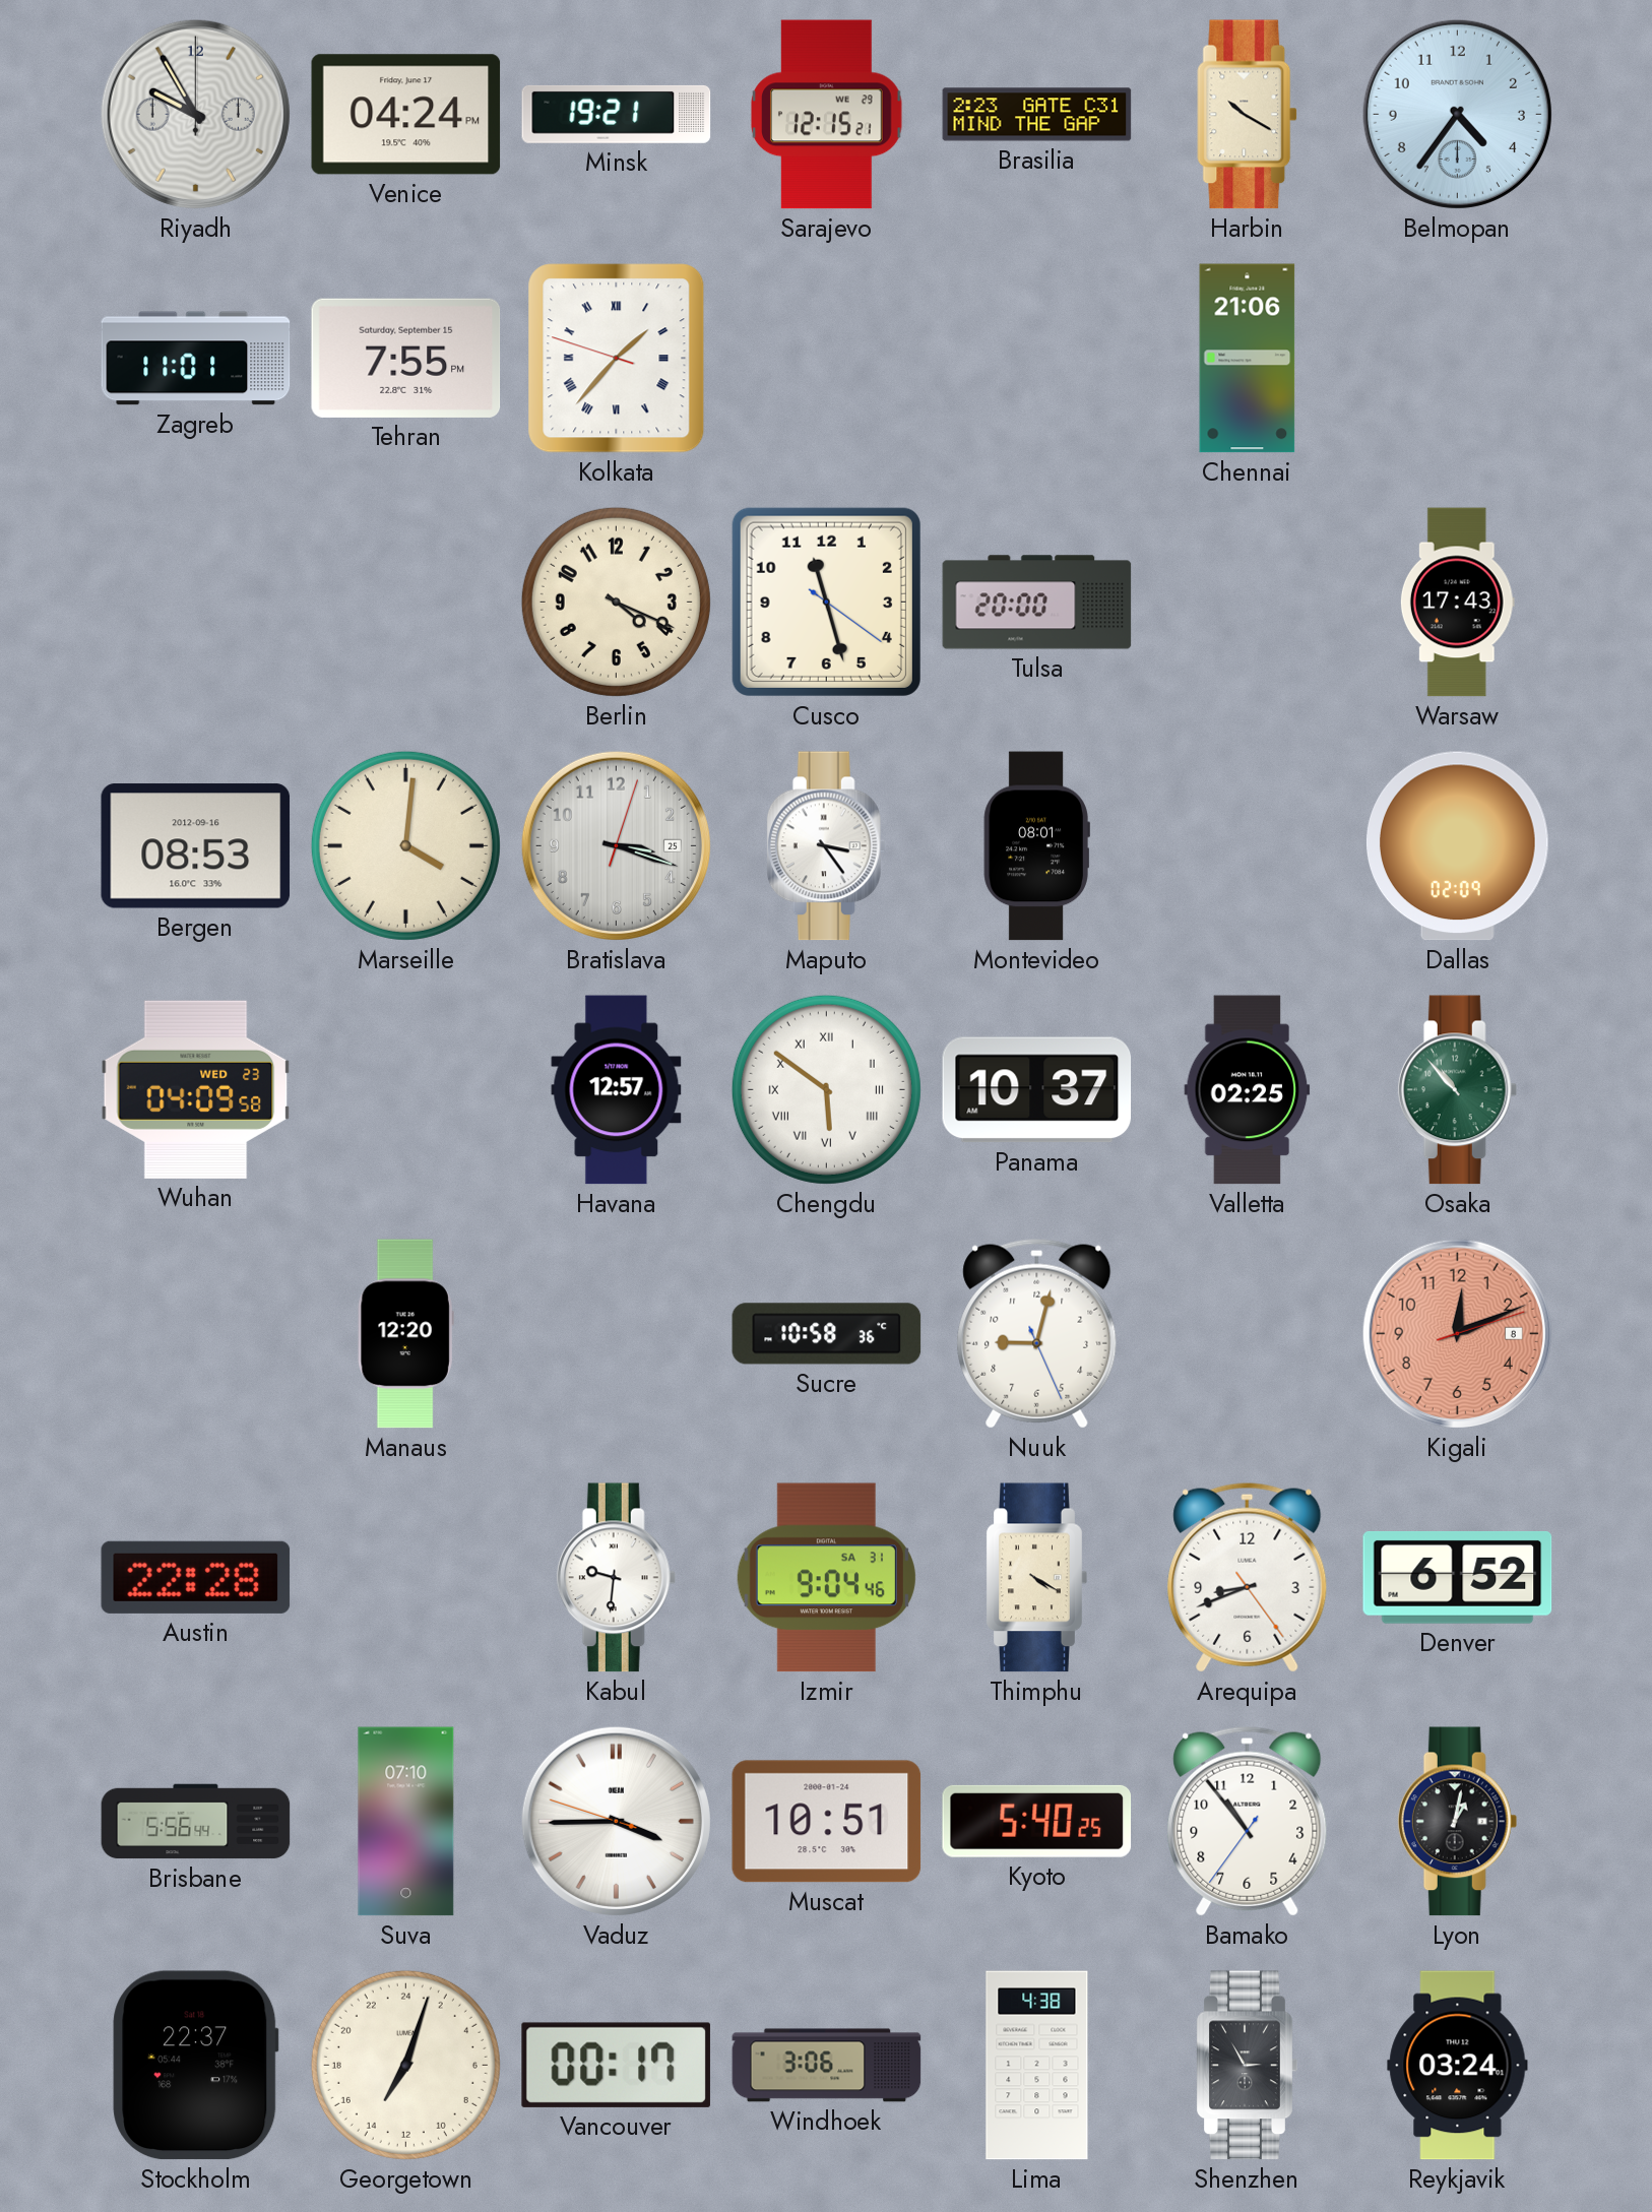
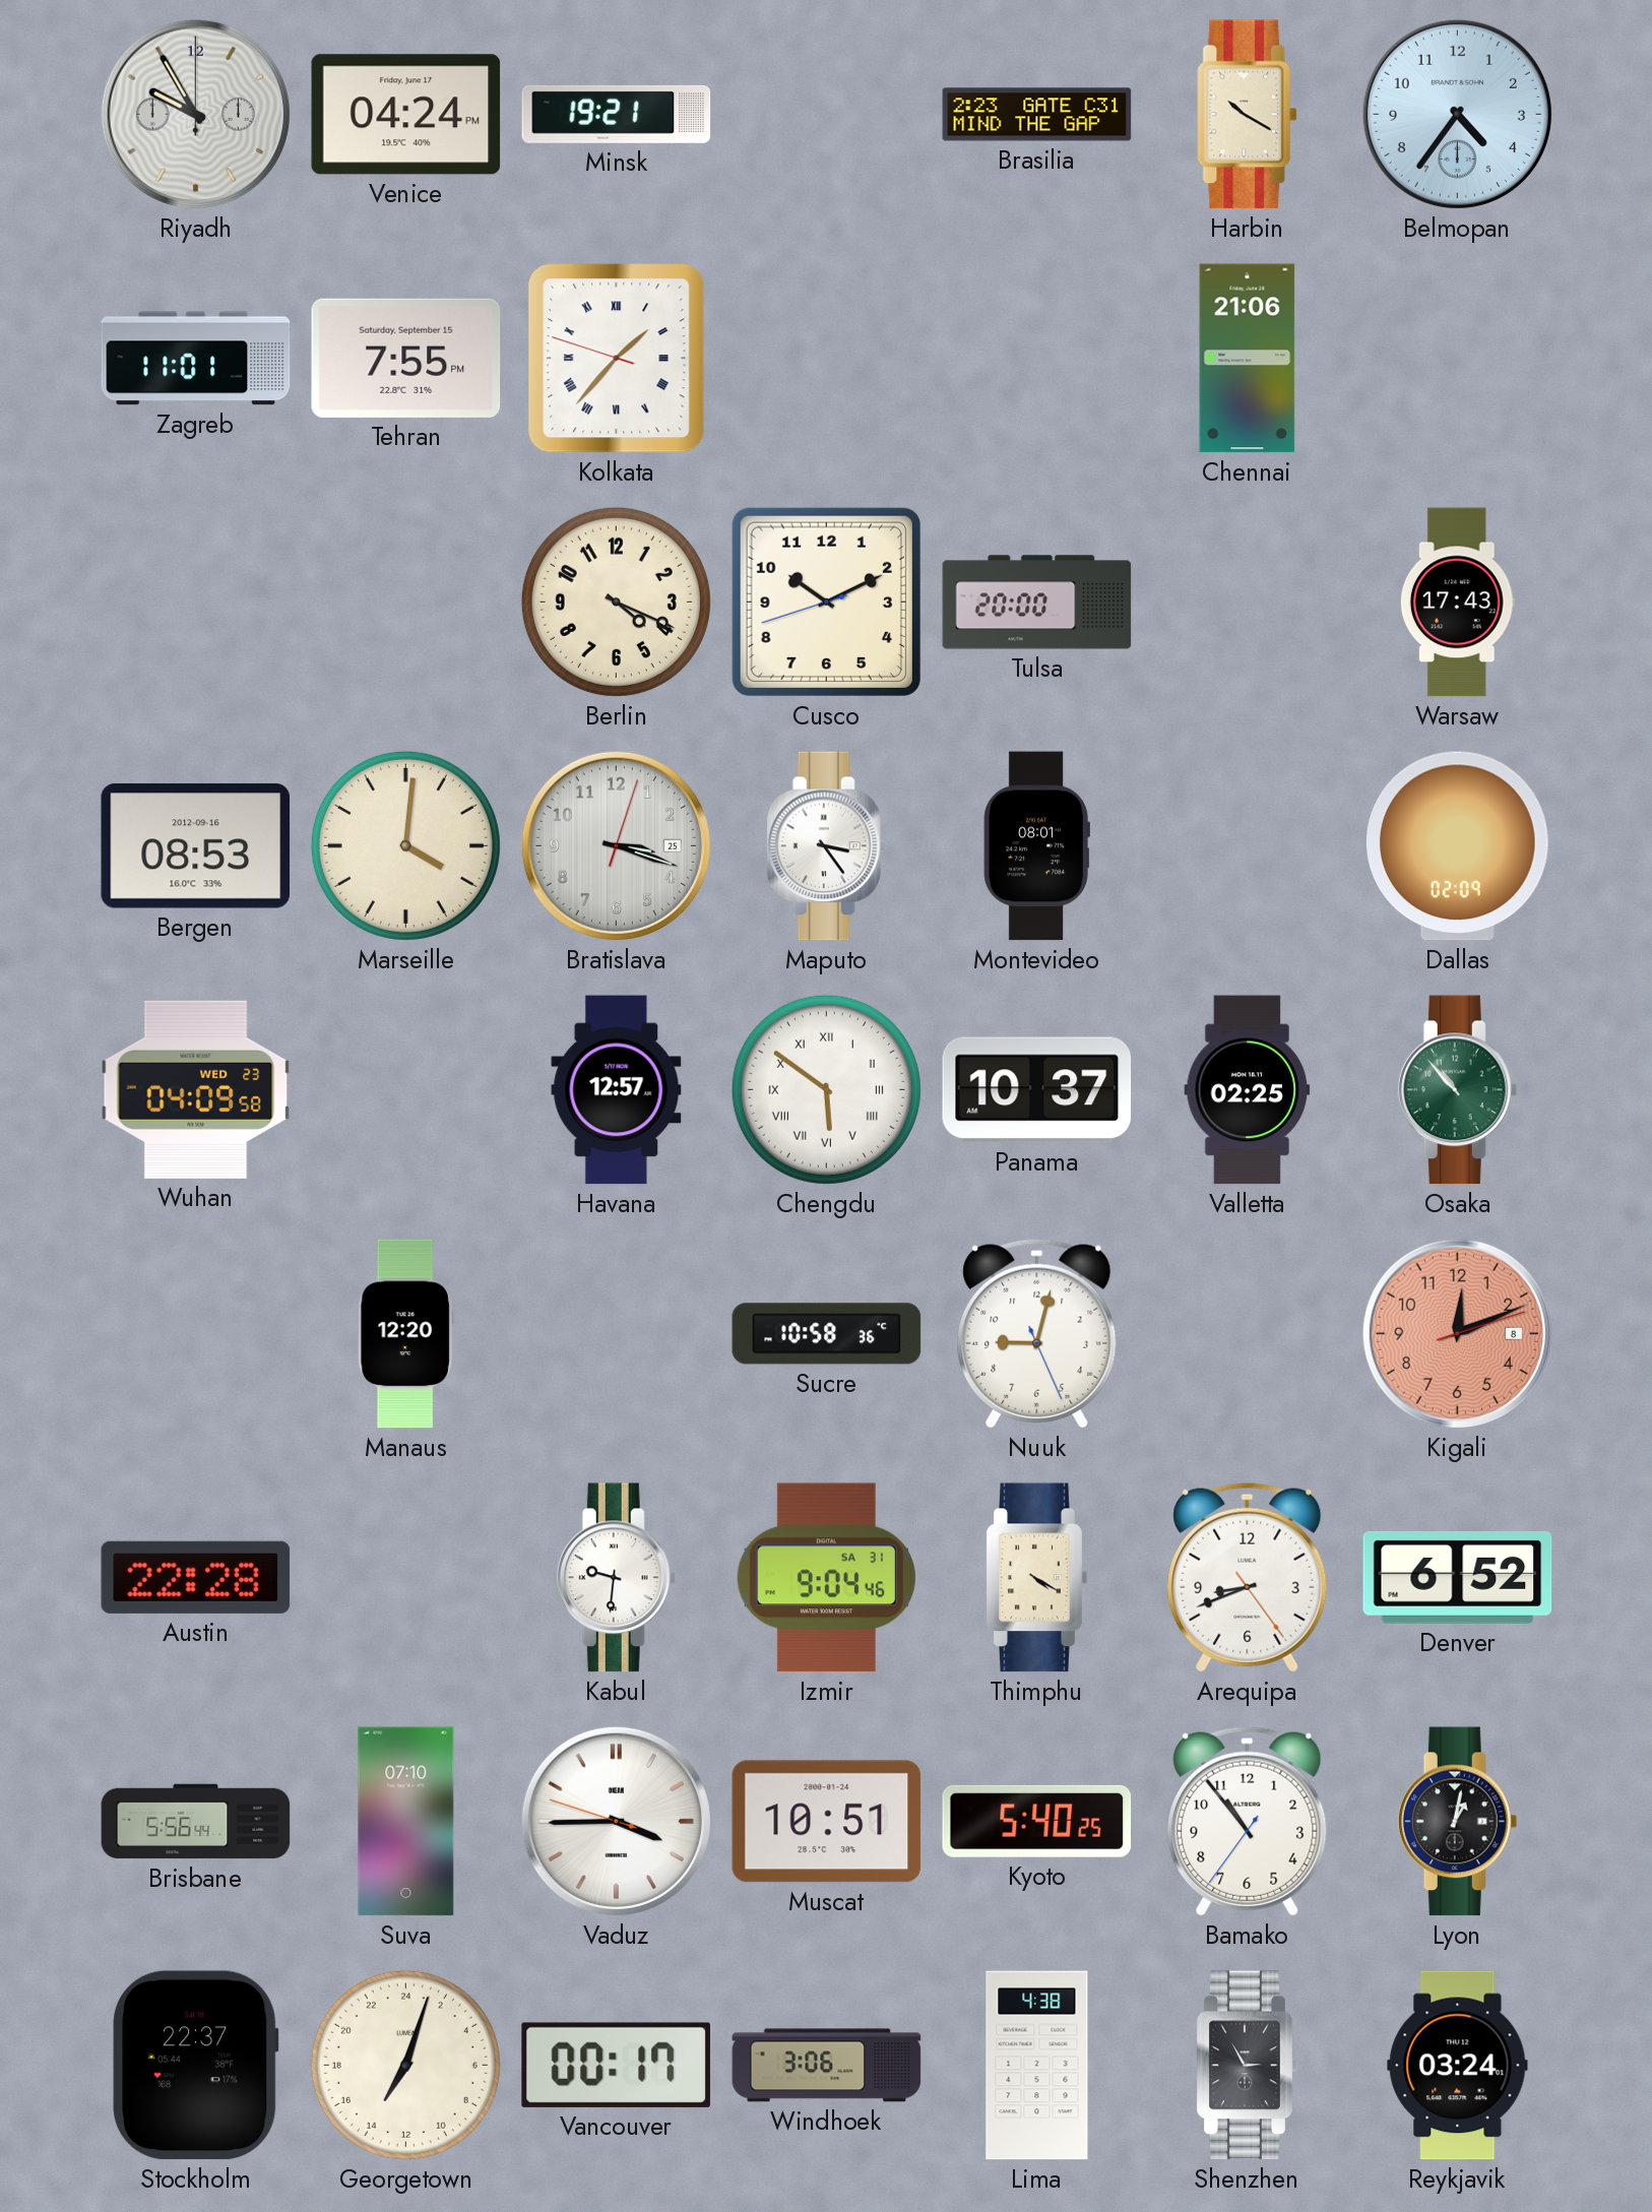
Sarajevo: 12:15 -> none
Cusco: 11:27 -> 10:10
